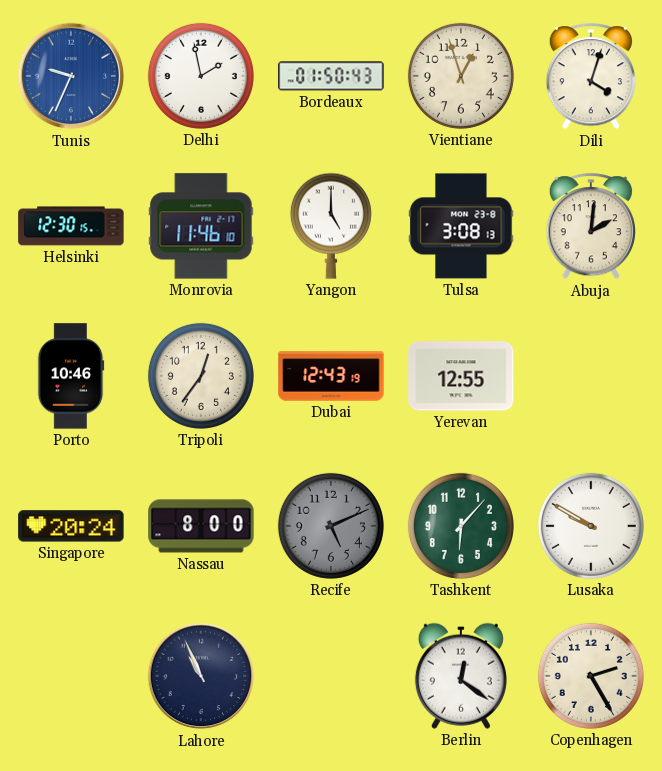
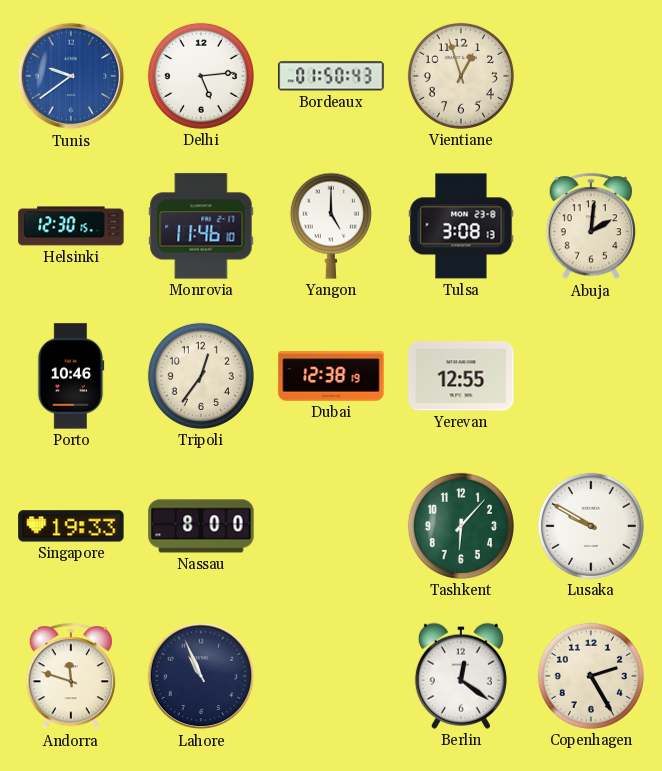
Tunis: 9:34 -> 9:39
Delhi: 1:58 -> 5:14
Dili: 4:03 -> none
Dubai: 12:43 -> 12:38
Singapore: 20:24 -> 19:33
Recife: 5:11 -> none
Andorra: none -> 11:48
